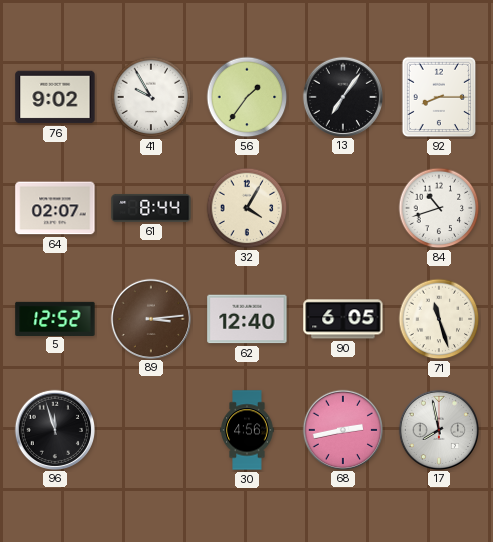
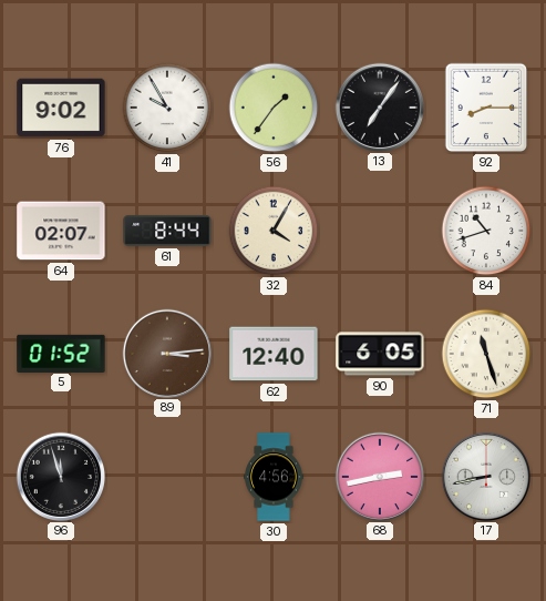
5: 12:52 -> 01:52
17: 7:58 -> 8:43
